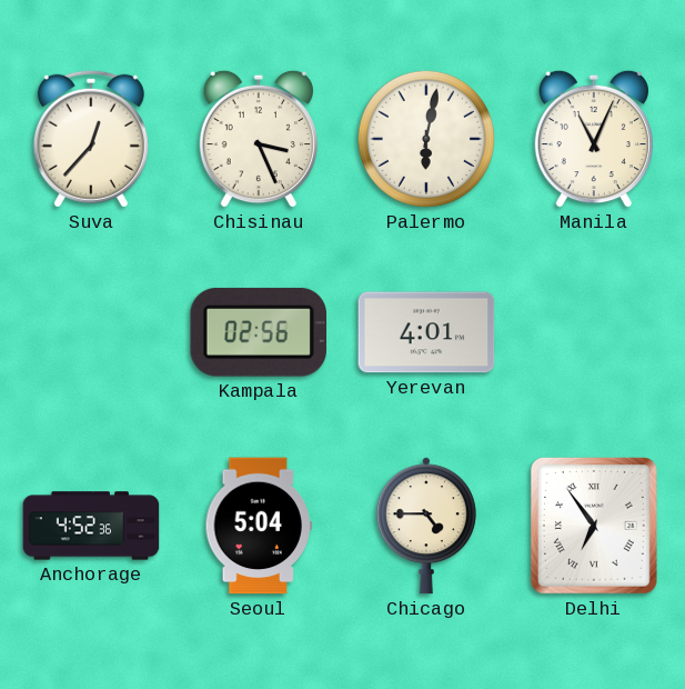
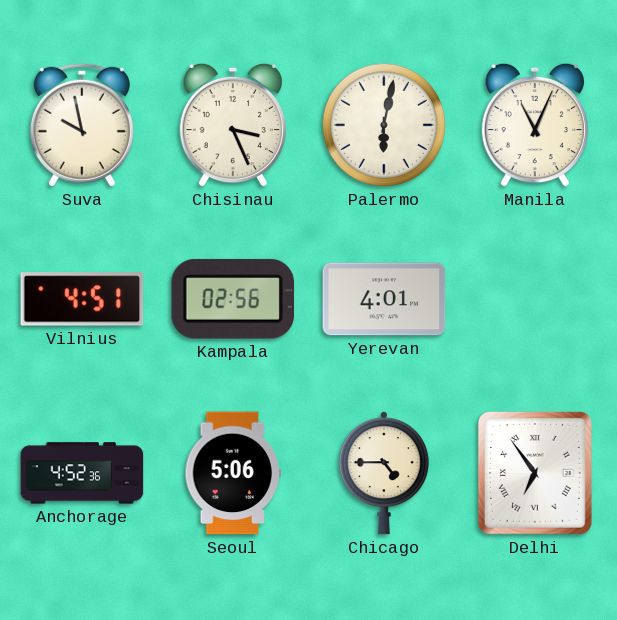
Suva: 12:37 -> 9:58
Vilnius: none -> 4:51
Seoul: 5:04 -> 5:06
